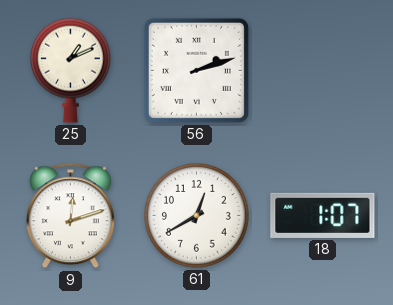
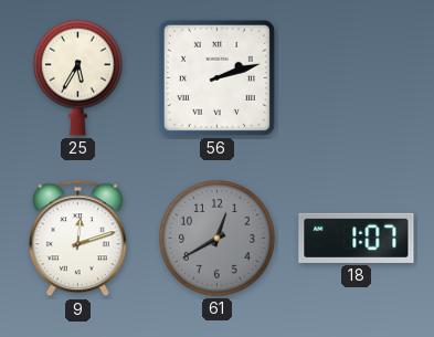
25: 1:11 -> 5:35
61 dial: white -> grey
